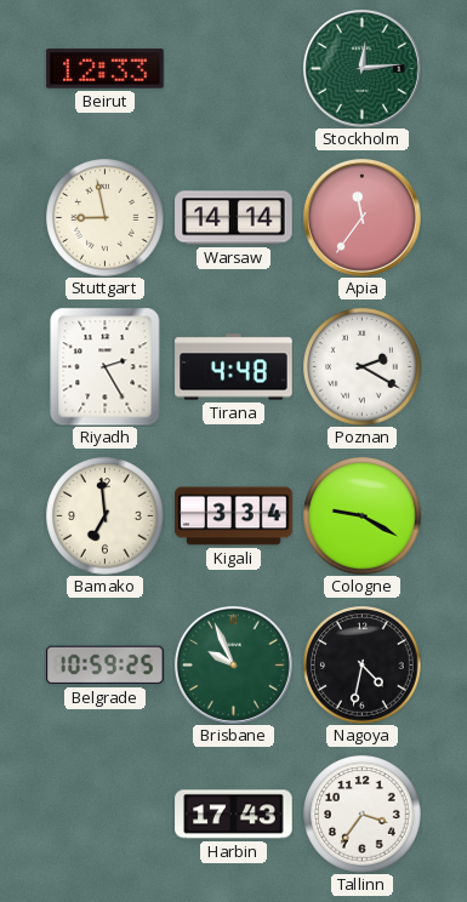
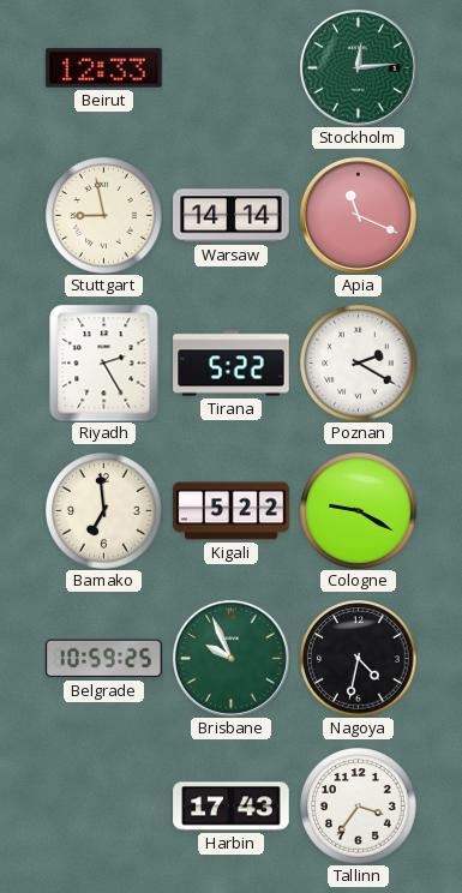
Apia: 11:36 -> 11:19
Tirana: 4:48 -> 5:22
Kigali: 3:34 -> 5:22
